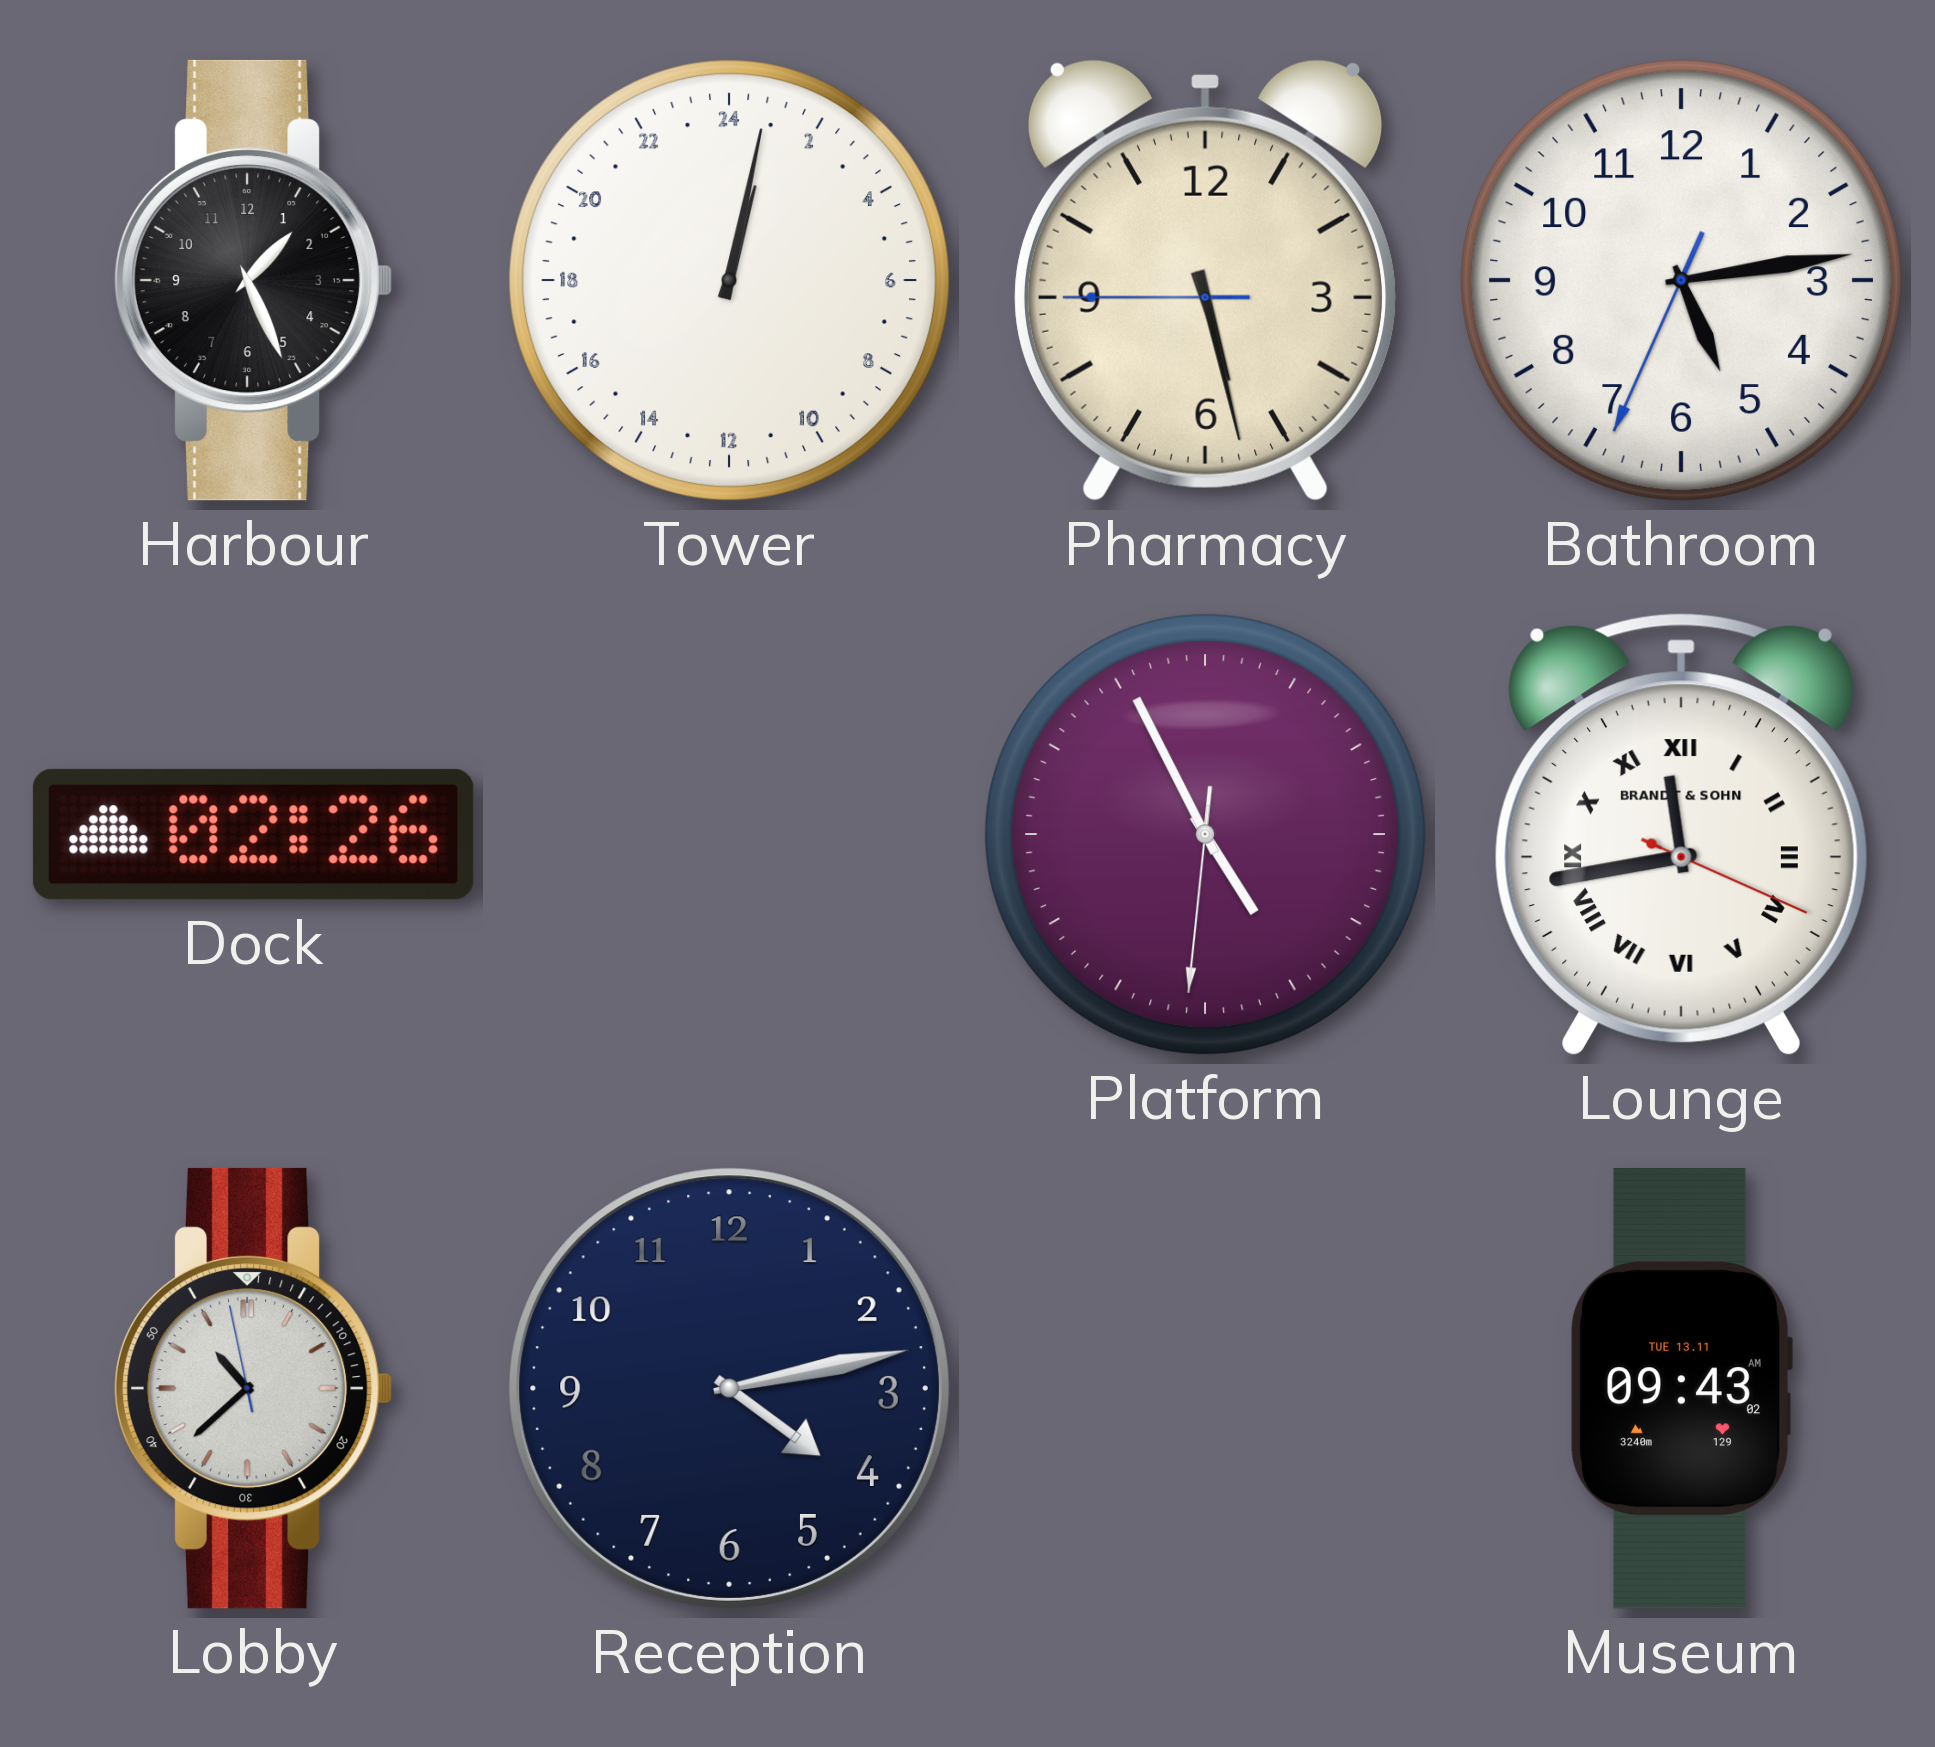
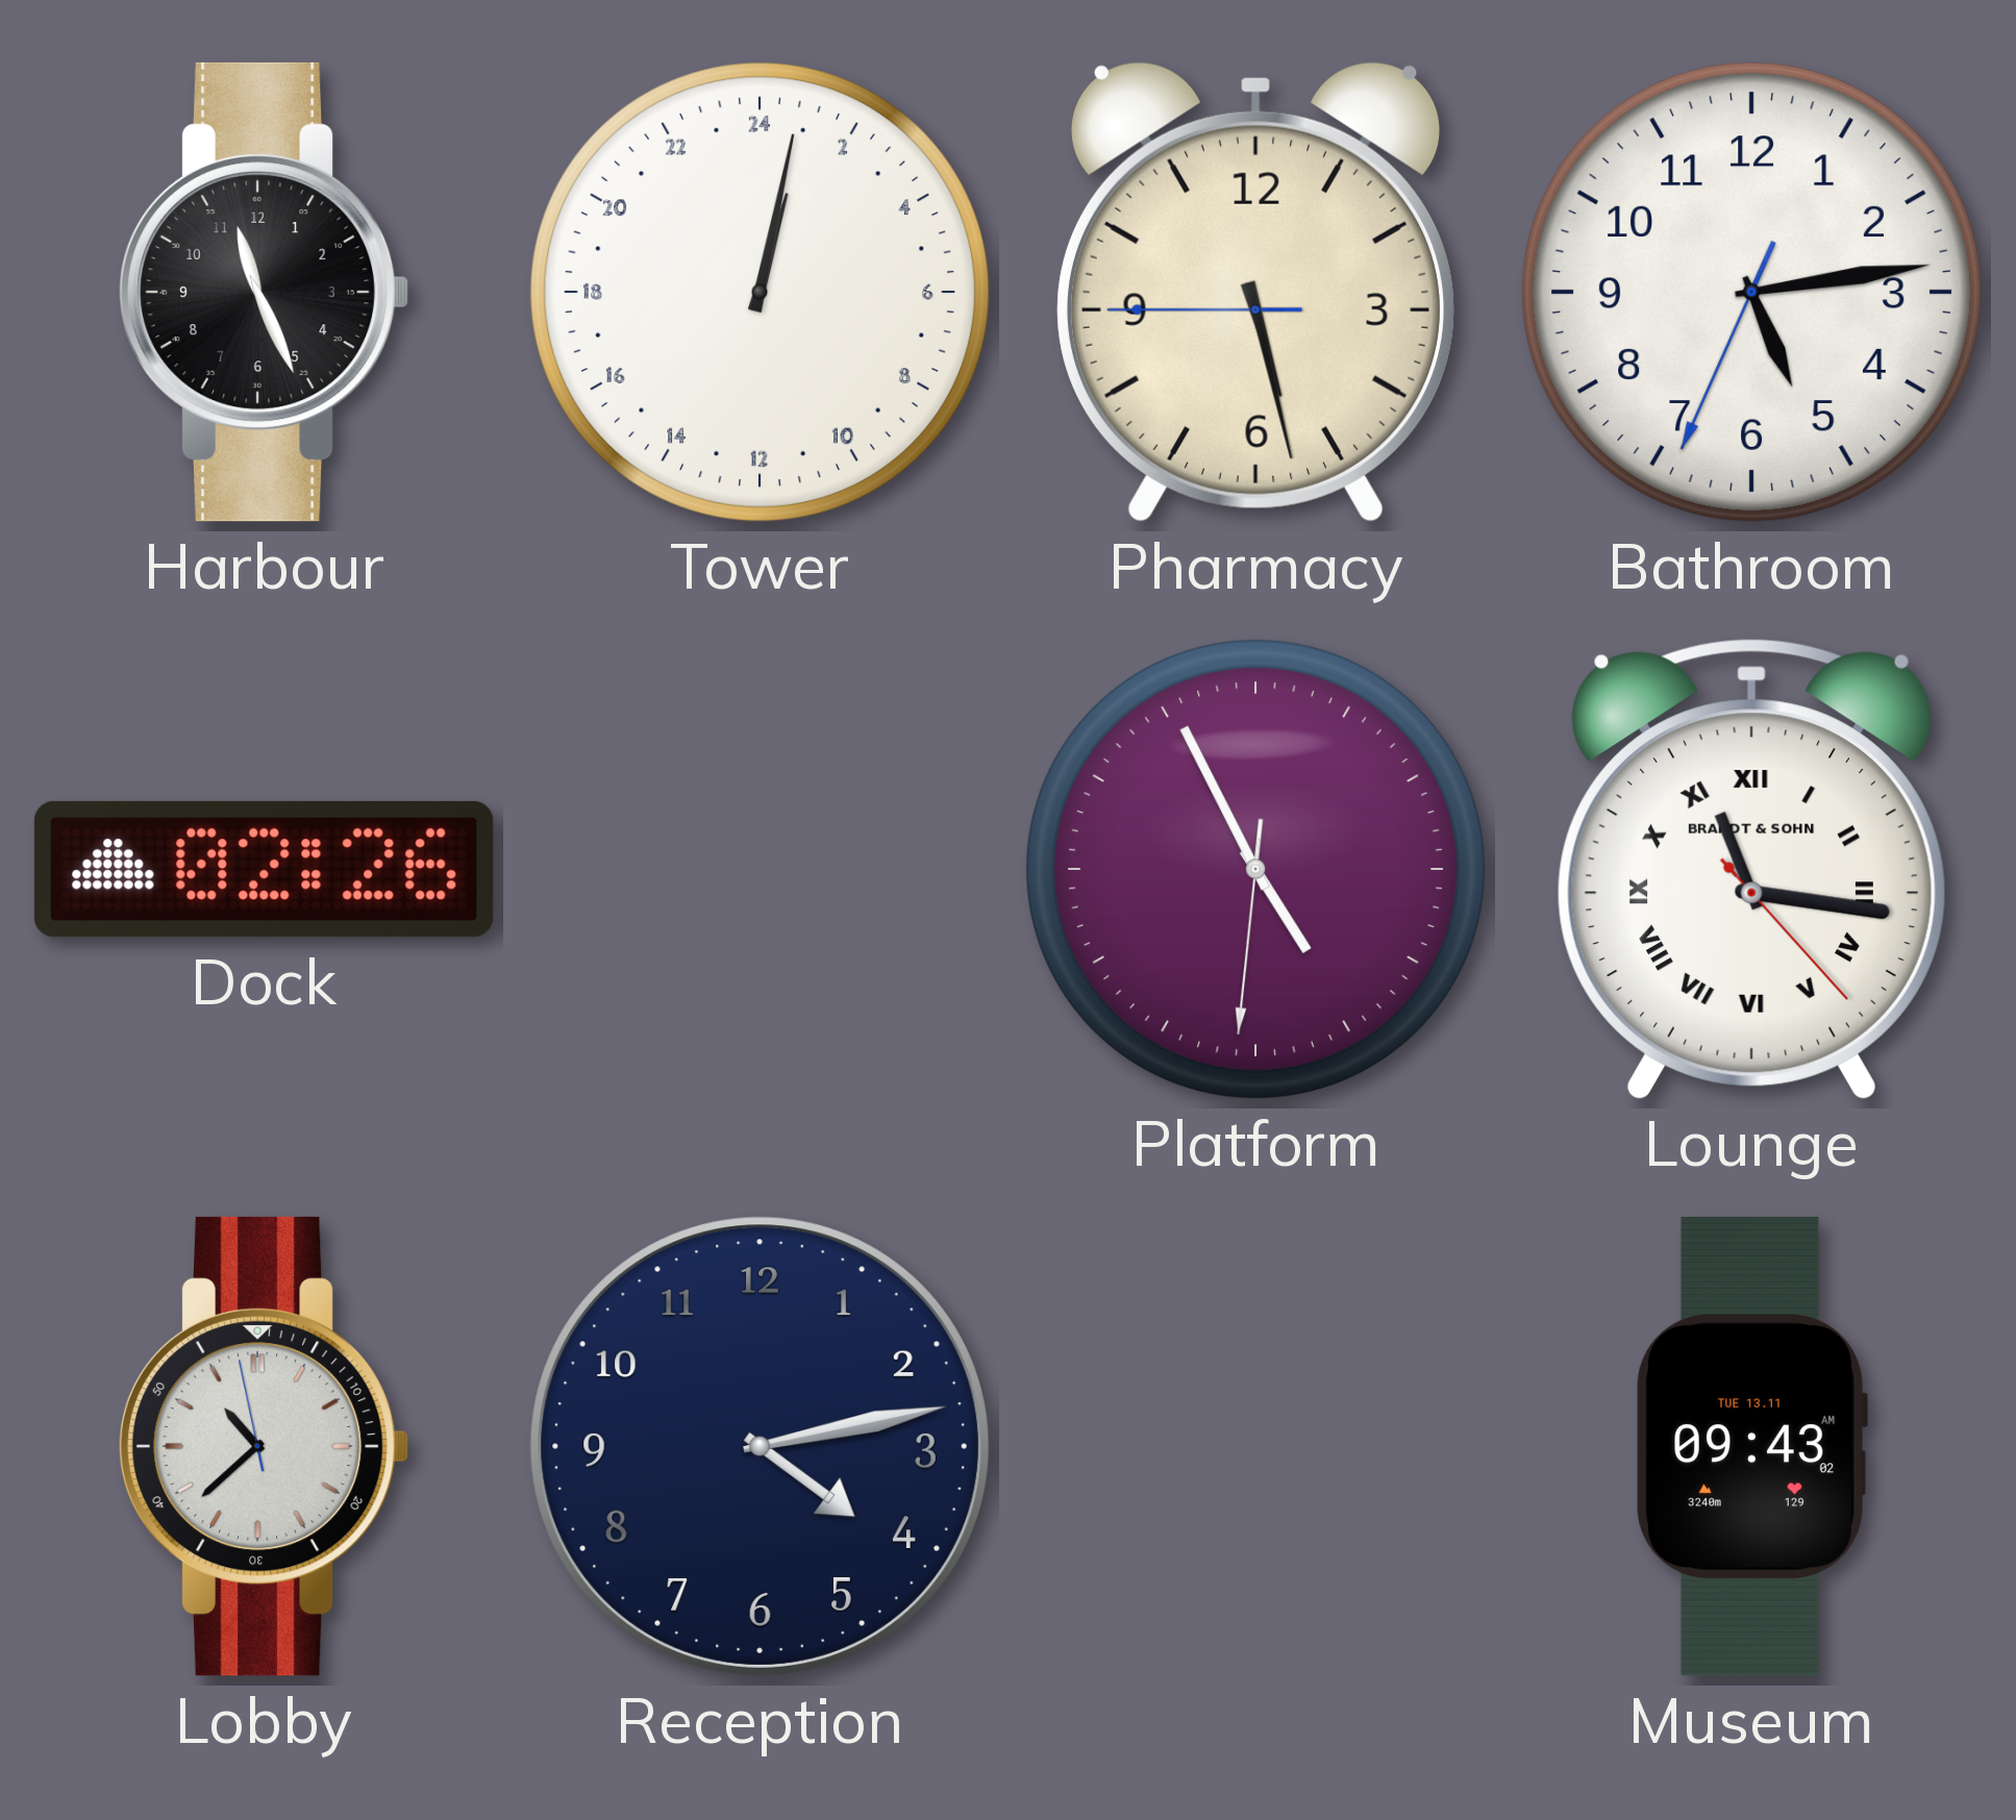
Harbour: 1:26 -> 11:26
Lounge: 11:43 -> 11:16
